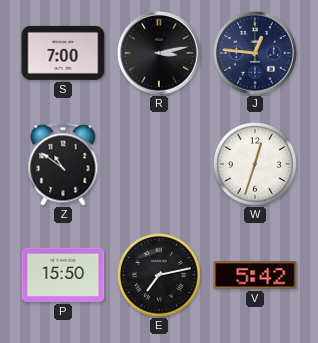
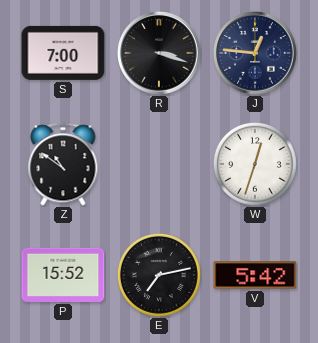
R: 3:13 -> 3:18
P: 15:50 -> 15:52
